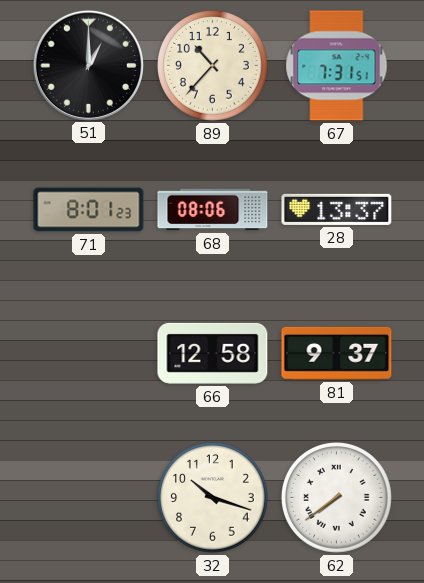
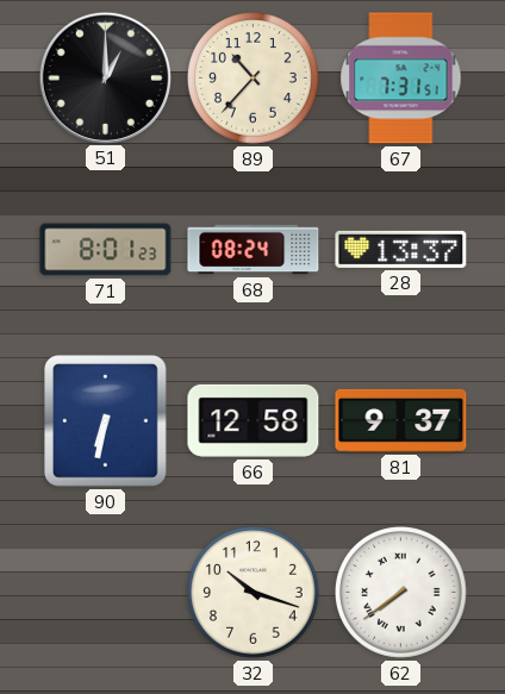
68: 08:06 -> 08:24
90: none -> 6:32
